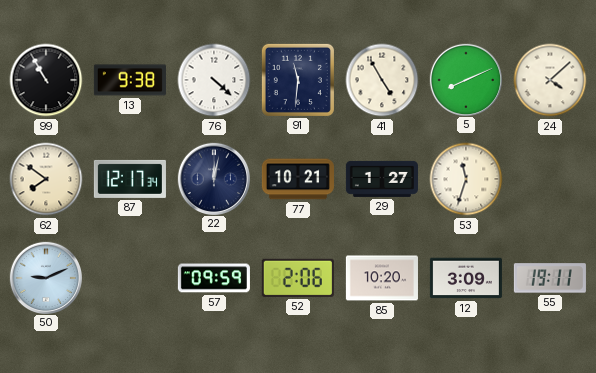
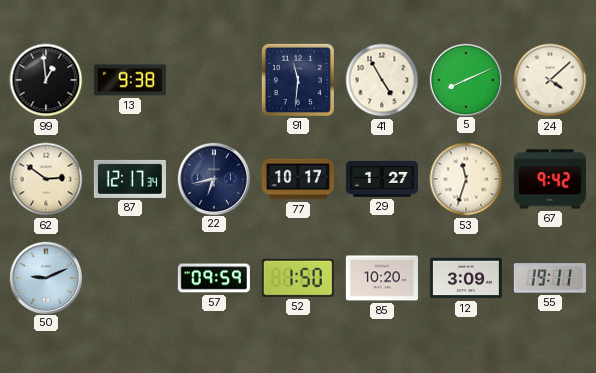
99: 10:55 -> 12:59
76: 4:22 -> none
62: 7:51 -> 2:51
22: 12:02 -> 6:43
77: 10:21 -> 10:17
67: none -> 9:42
52: 2:06 -> 1:50
